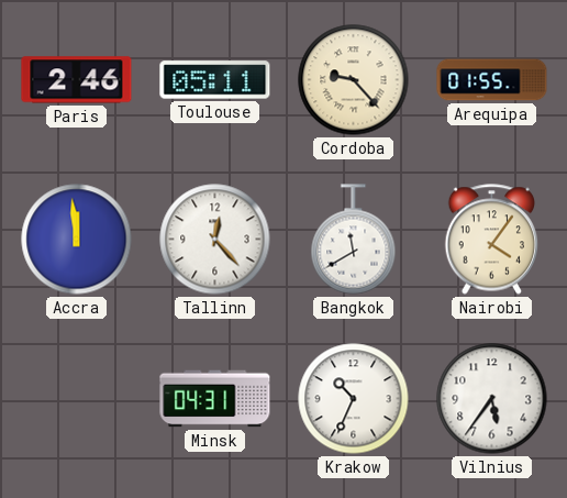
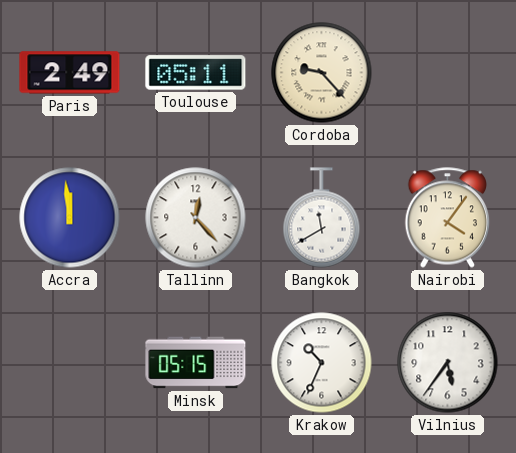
Paris: 2:46 -> 2:49
Arequipa: 01:55 -> none
Minsk: 04:31 -> 05:15
